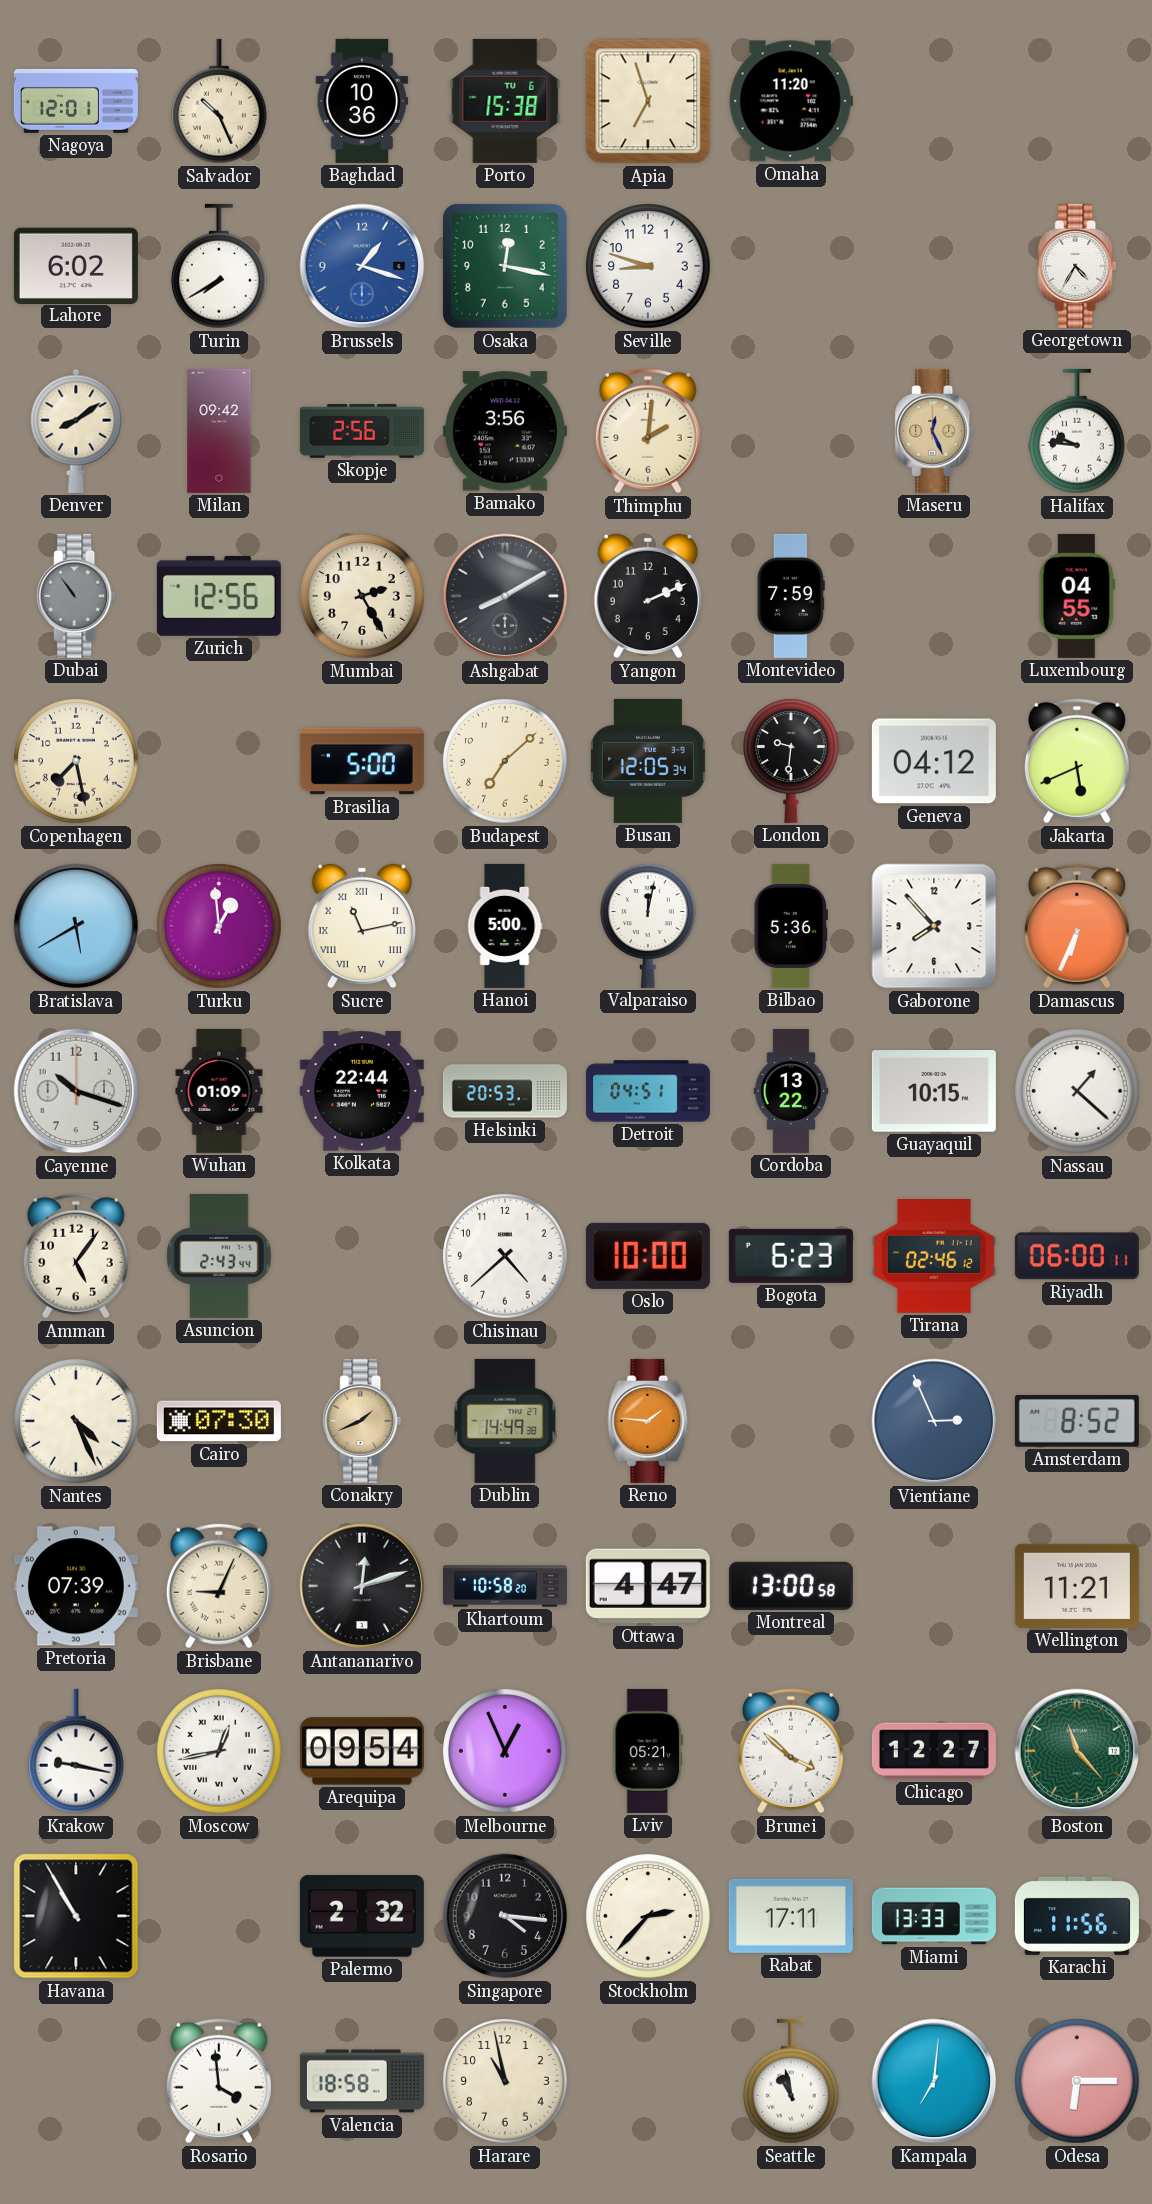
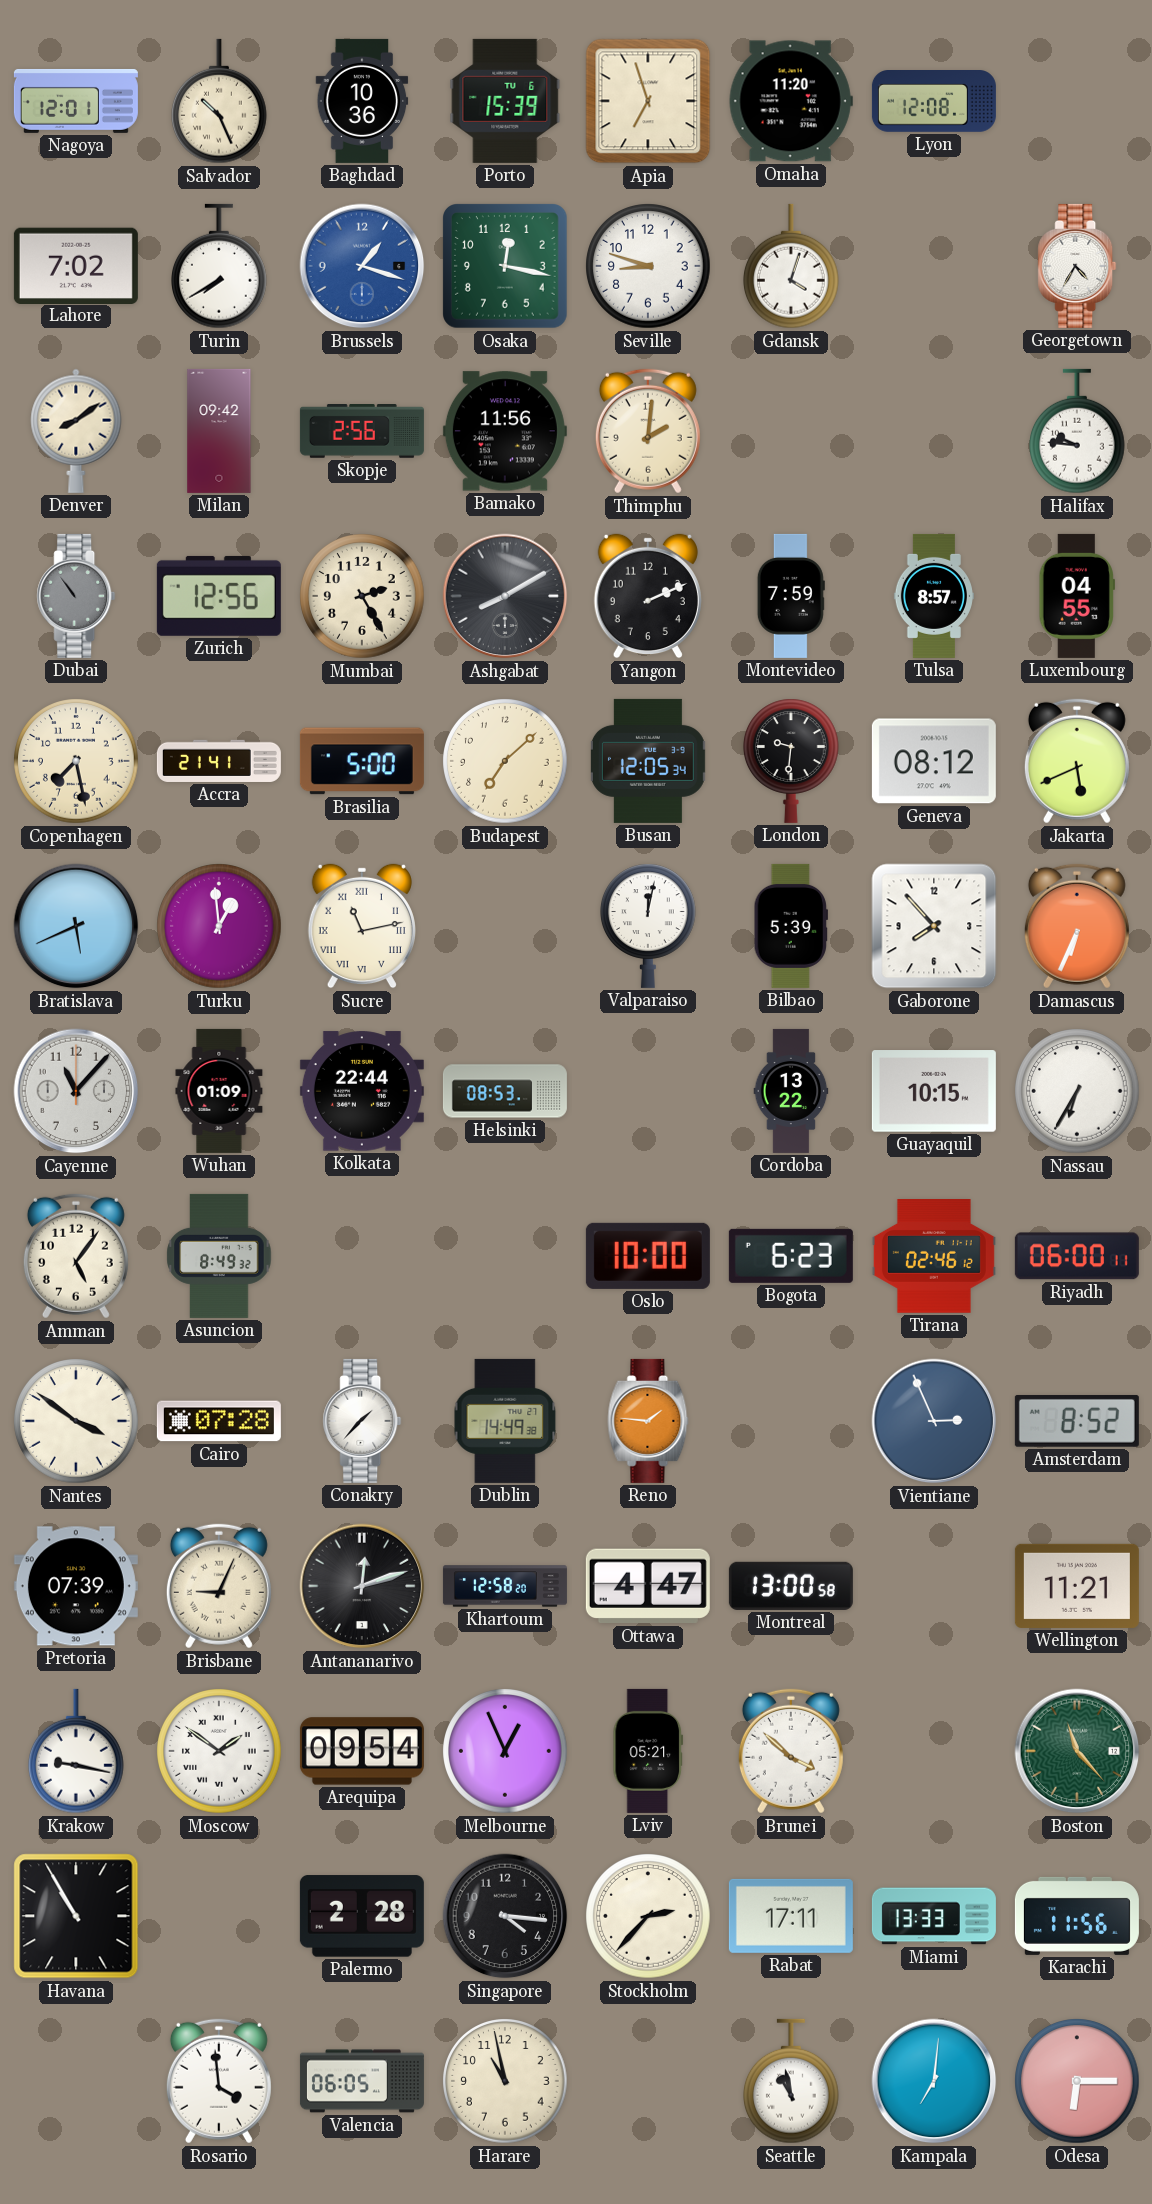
Porto: 15:38 -> 15:39
Lyon: none -> 12:08
Lahore: 6:02 -> 7:02
Gdansk: none -> 4:03
Bamako: 3:56 -> 11:56
Maseru: 12:26 -> none
Tulsa: none -> 8:57
Accra: none -> 21:41
Geneva: 04:12 -> 08:12
Bratislava: 5:40 -> 5:41
Hanoi: 5:00 -> none
Bilbao: 5:36 -> 5:39
Cayenne: 10:18 -> 11:07
Helsinki: 20:53 -> 08:53
Detroit: 04:51 -> none
Nassau: 1:22 -> 6:35
Asuncion: 2:43 -> 8:49
Chisinau: 4:38 -> none
Nantes: 4:26 -> 3:51
Cairo: 07:30 -> 07:28
Conakry: 1:41 -> 1:37
Conakry dial: champagne -> white
Khartoum: 10:58 -> 12:58
Moscow: 12:43 -> 1:51
Chicago: 12:27 -> none
Palermo: 2:32 -> 2:28
Valencia: 18:58 -> 06:05
